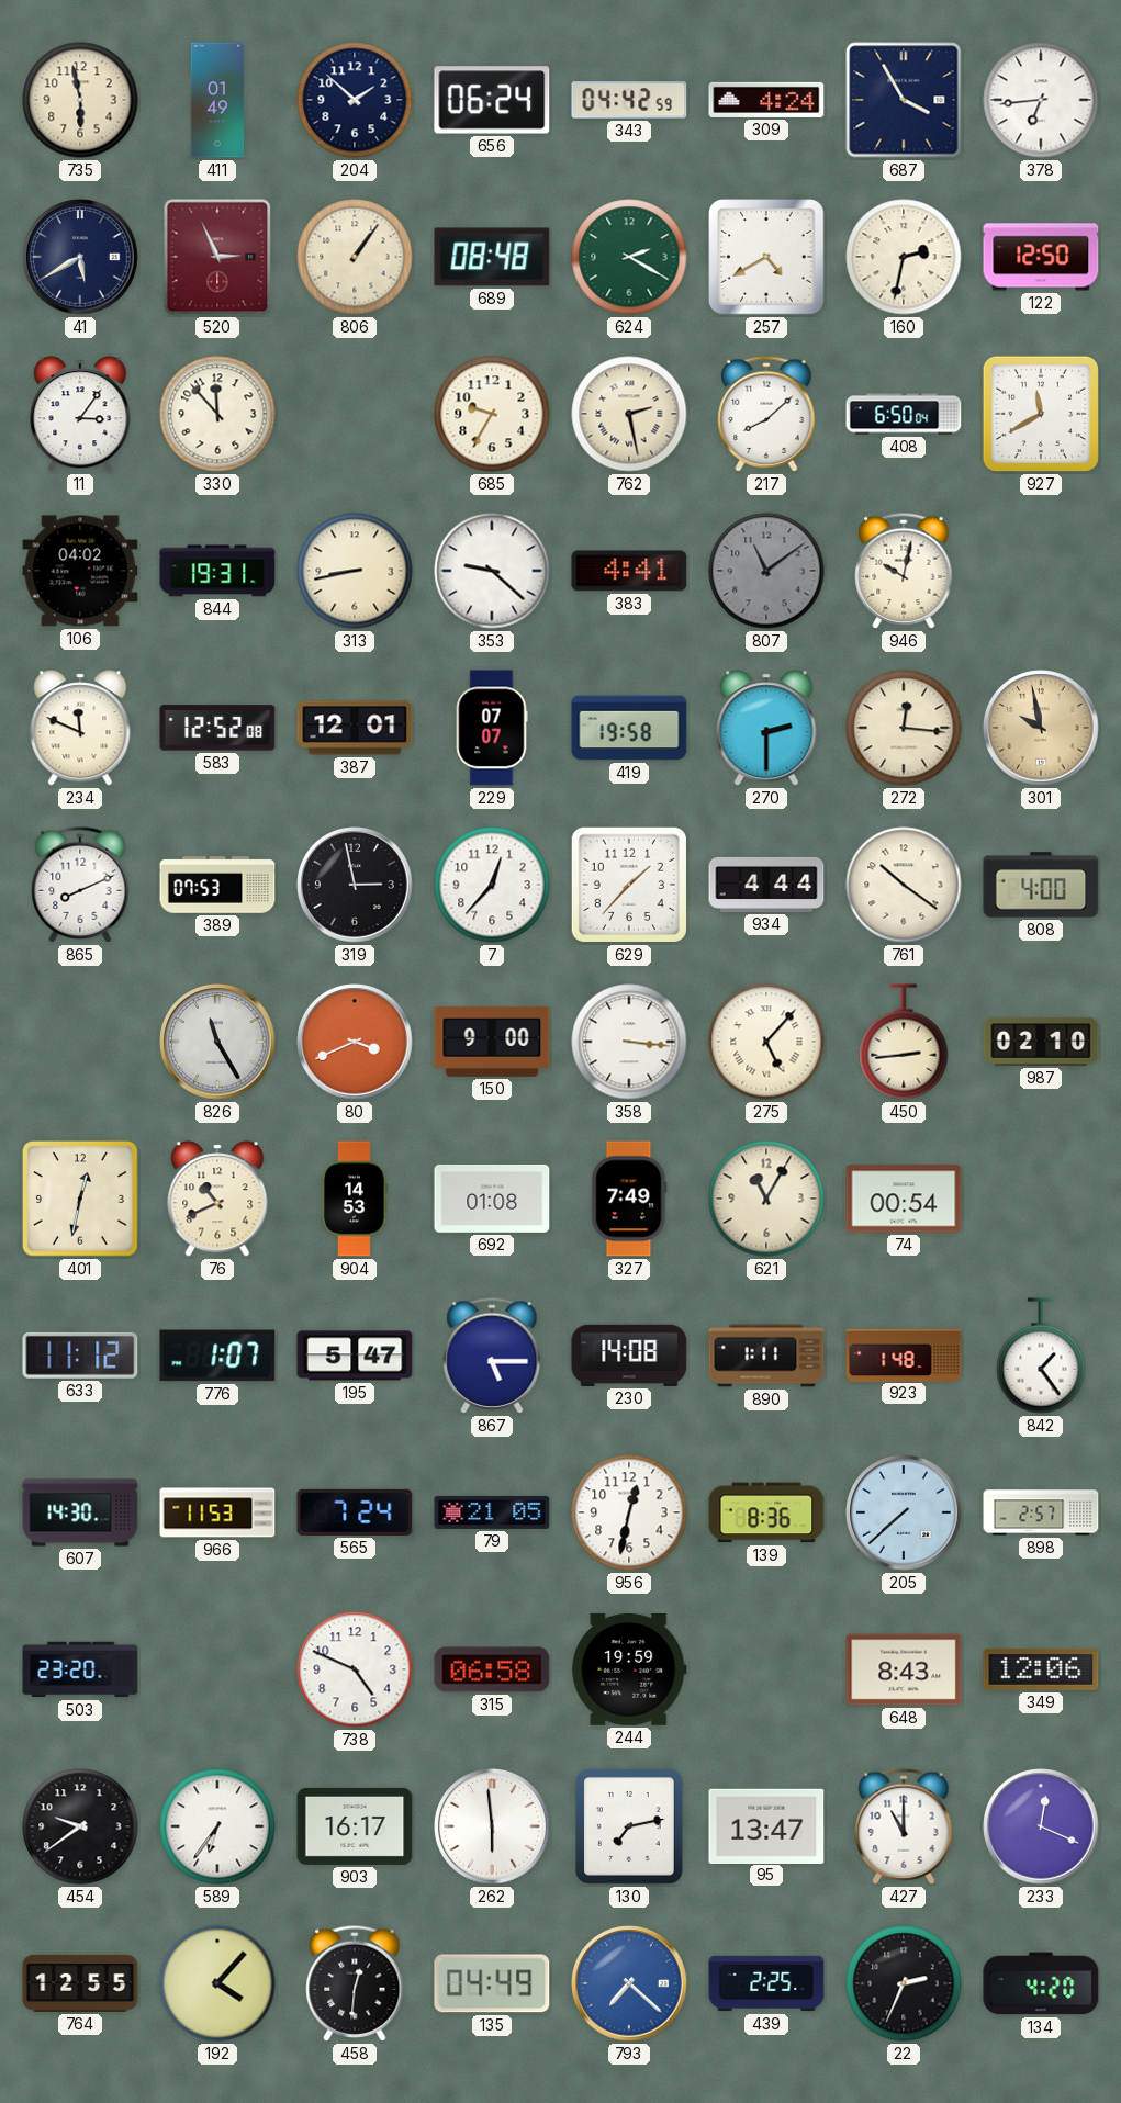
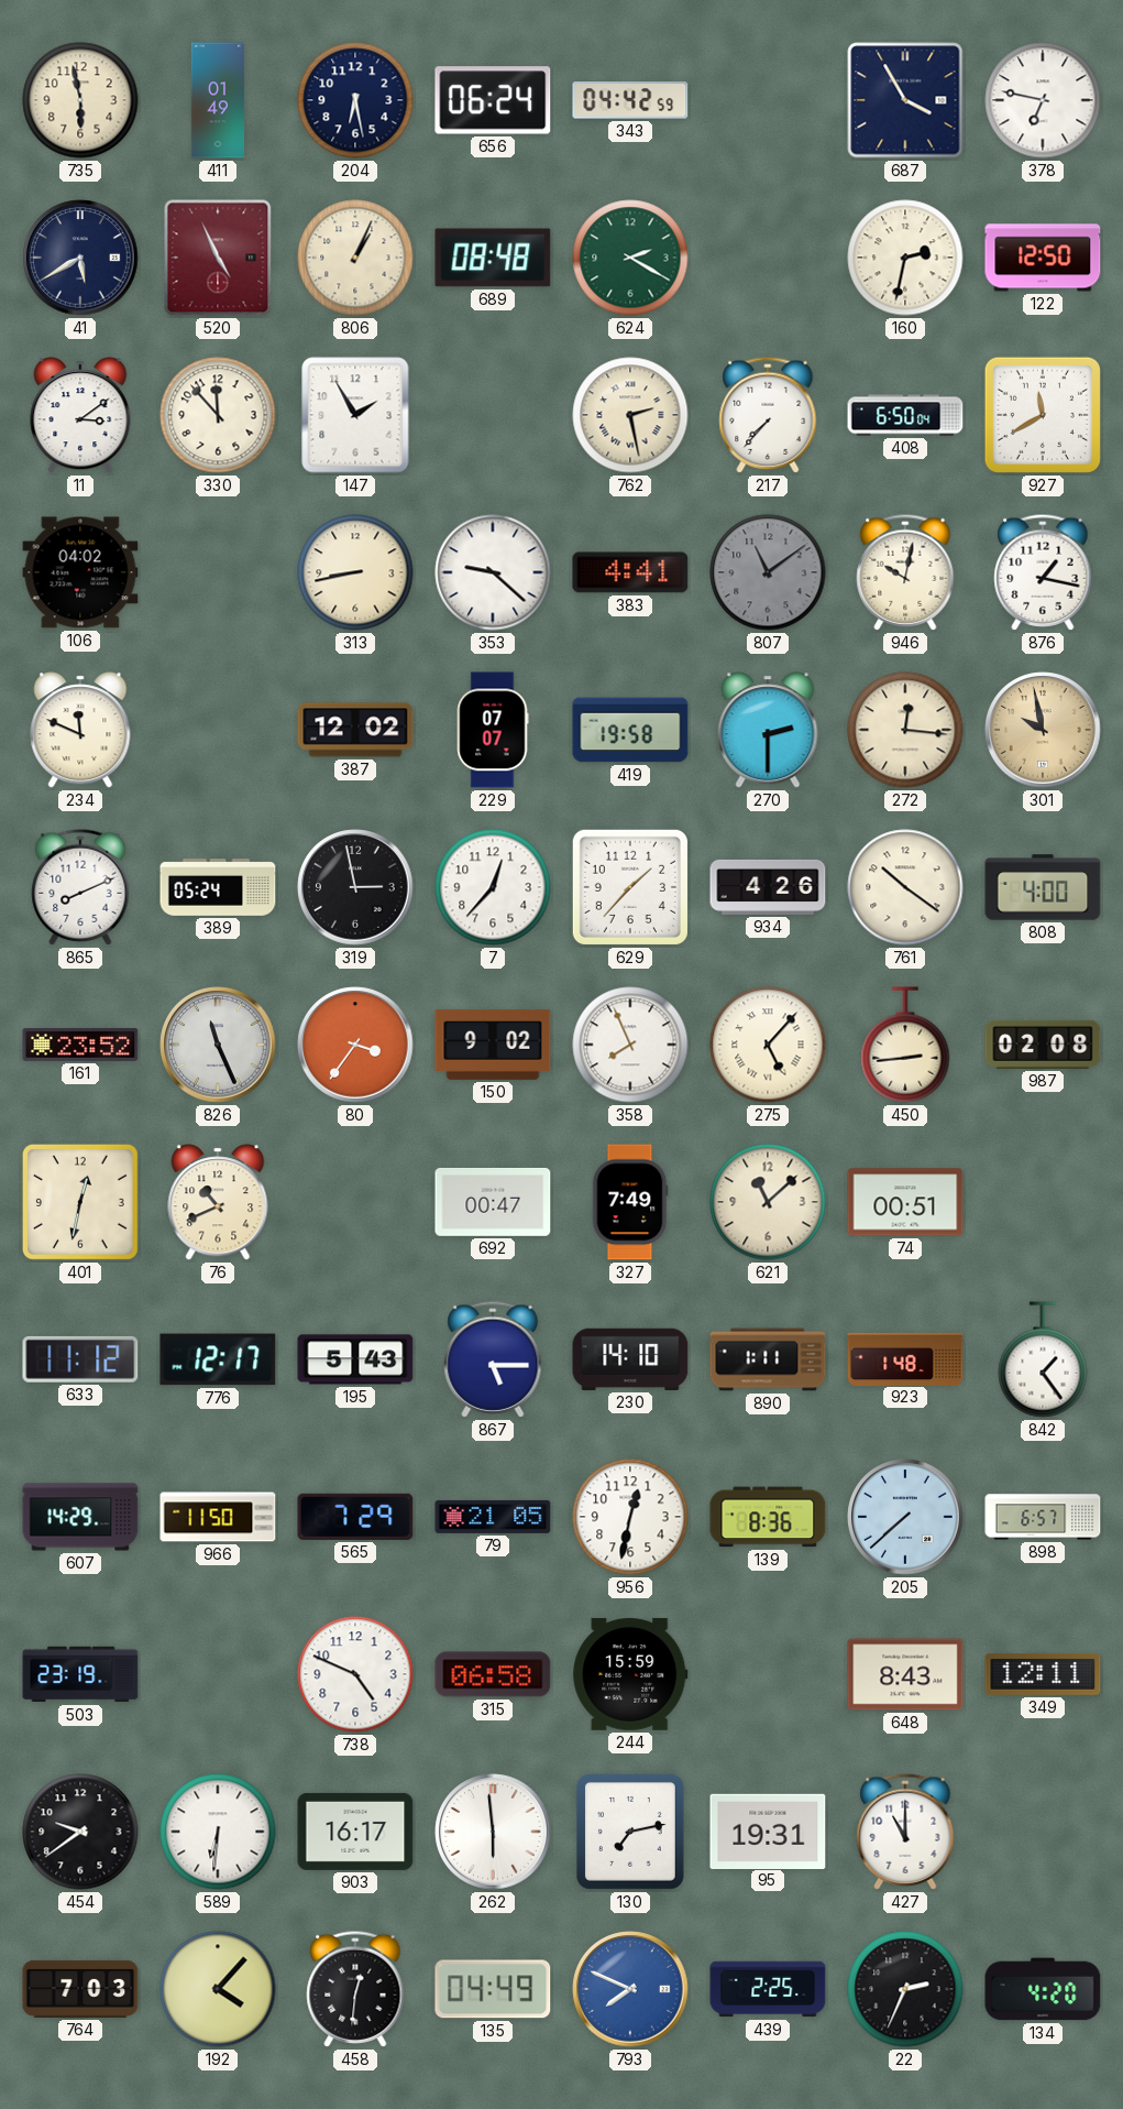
204: 1:52 -> 6:28
309: 4:24 -> none
378: 6:44 -> 6:47
520: 2:56 -> 4:56
806: 1:06 -> 1:04
257: 4:40 -> none
11: 3:06 -> 3:09
147: none -> 1:55
685: 9:35 -> none
217: 8:08 -> 7:37
844: 19:31 -> none
876: none -> 1:17
583: 12:52 -> none
387: 12:01 -> 12:02
389: 07:53 -> 05:24
934: 4:44 -> 4:26
161: none -> 23:52
826: 11:25 -> 11:26
80: 3:41 -> 3:36
150: 9:00 -> 9:02
358: 3:16 -> 7:56
987: 02:10 -> 02:08
904: 14:53 -> none
692: 01:08 -> 00:47
621: 11:05 -> 11:08
74: 00:54 -> 00:51
776: 1:07 -> 12:17
195: 5:47 -> 5:43
230: 14:08 -> 14:10
607: 14:30 -> 14:29
966: 11:53 -> 11:50
565: 7:24 -> 7:29
898: 2:57 -> 6:57
503: 23:20 -> 23:19
244: 19:59 -> 15:59
349: 12:06 -> 12:11
589: 6:36 -> 6:31
95: 13:47 -> 19:31
233: 12:19 -> none
764: 12:55 -> 7:03
793: 7:22 -> 7:49
